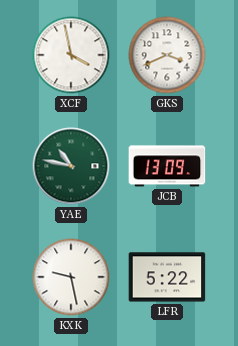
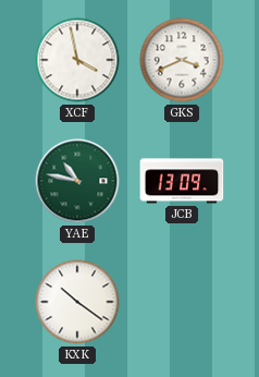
KXK: 9:28 -> 10:21
LFR: 5:22 -> none
